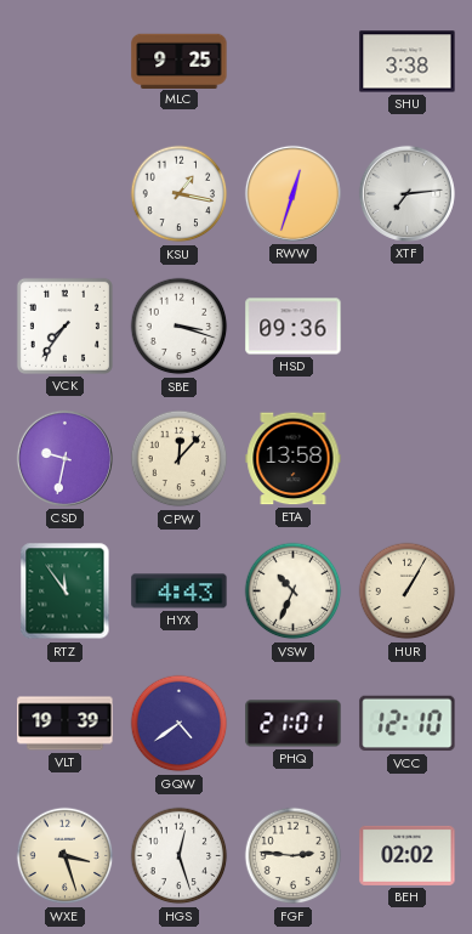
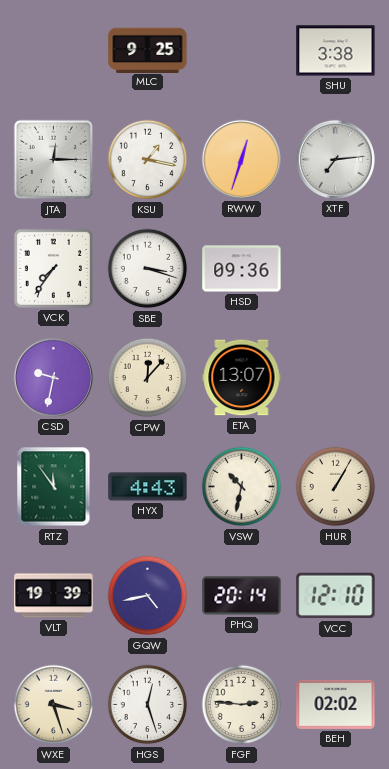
JTA: none -> 12:15
ETA: 13:58 -> 13:07
VSW: 10:34 -> 10:32
GQW: 4:39 -> 4:43
PHQ: 21:01 -> 20:14
